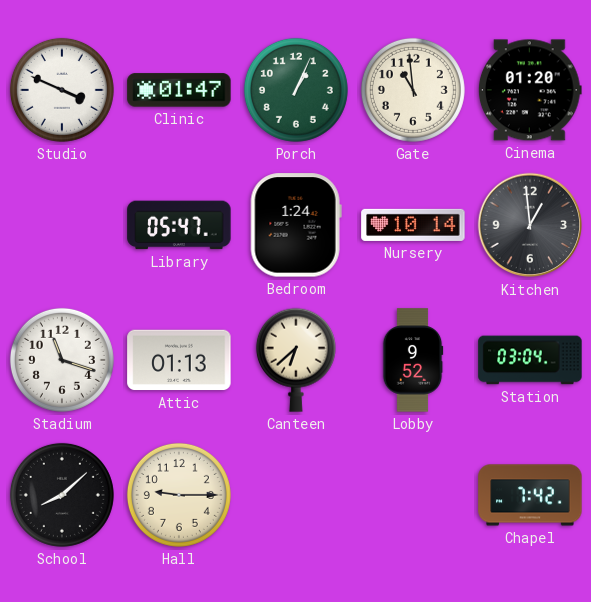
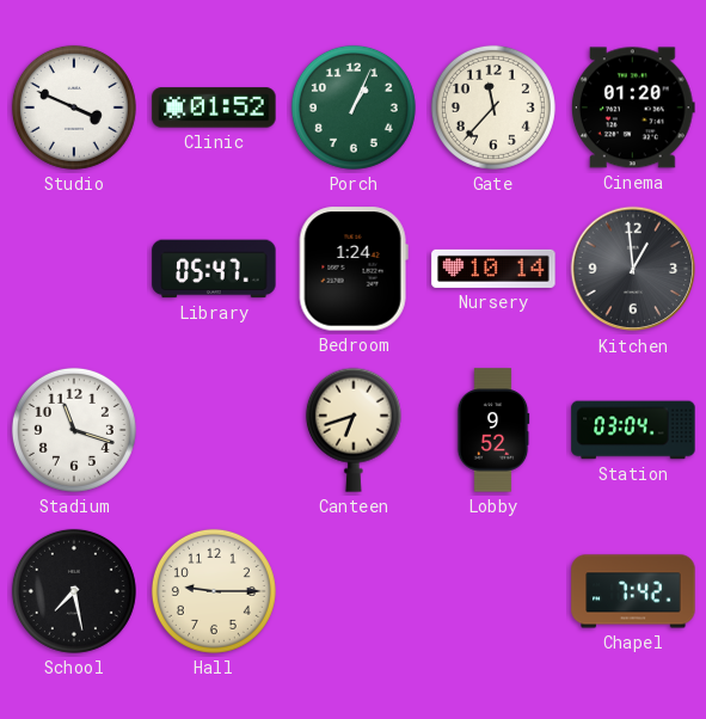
Clinic: 01:47 -> 01:52
Gate: 10:59 -> 11:37
Attic: 01:13 -> none
Canteen: 6:38 -> 6:42
School: 8:08 -> 7:28
